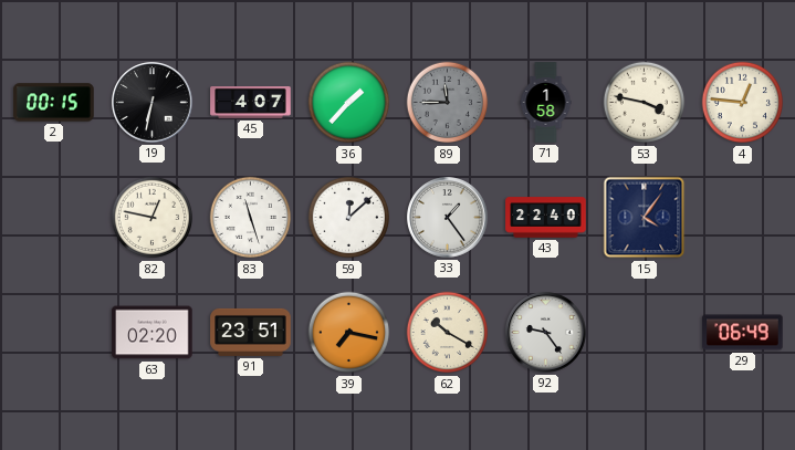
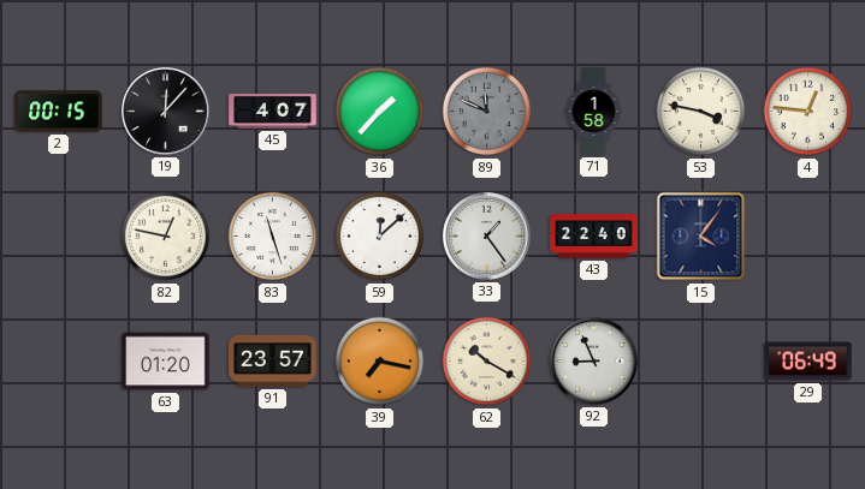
19: 6:32 -> 12:07
89: 11:45 -> 11:49
63: 02:20 -> 01:20
91: 23:51 -> 23:57
92: 9:24 -> 8:56
